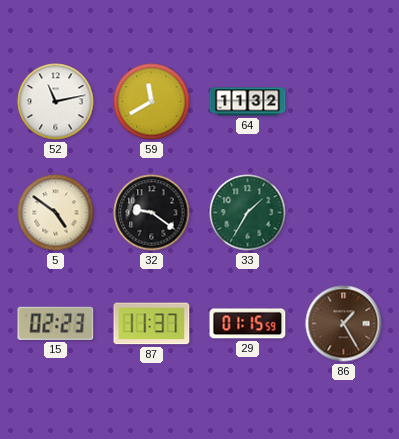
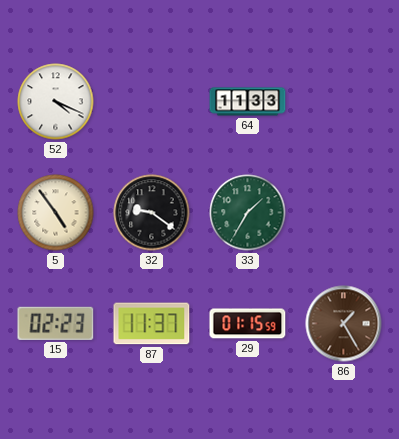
52: 11:13 -> 4:19
59: 11:40 -> none
64: 11:32 -> 11:33
5: 4:51 -> 4:54
